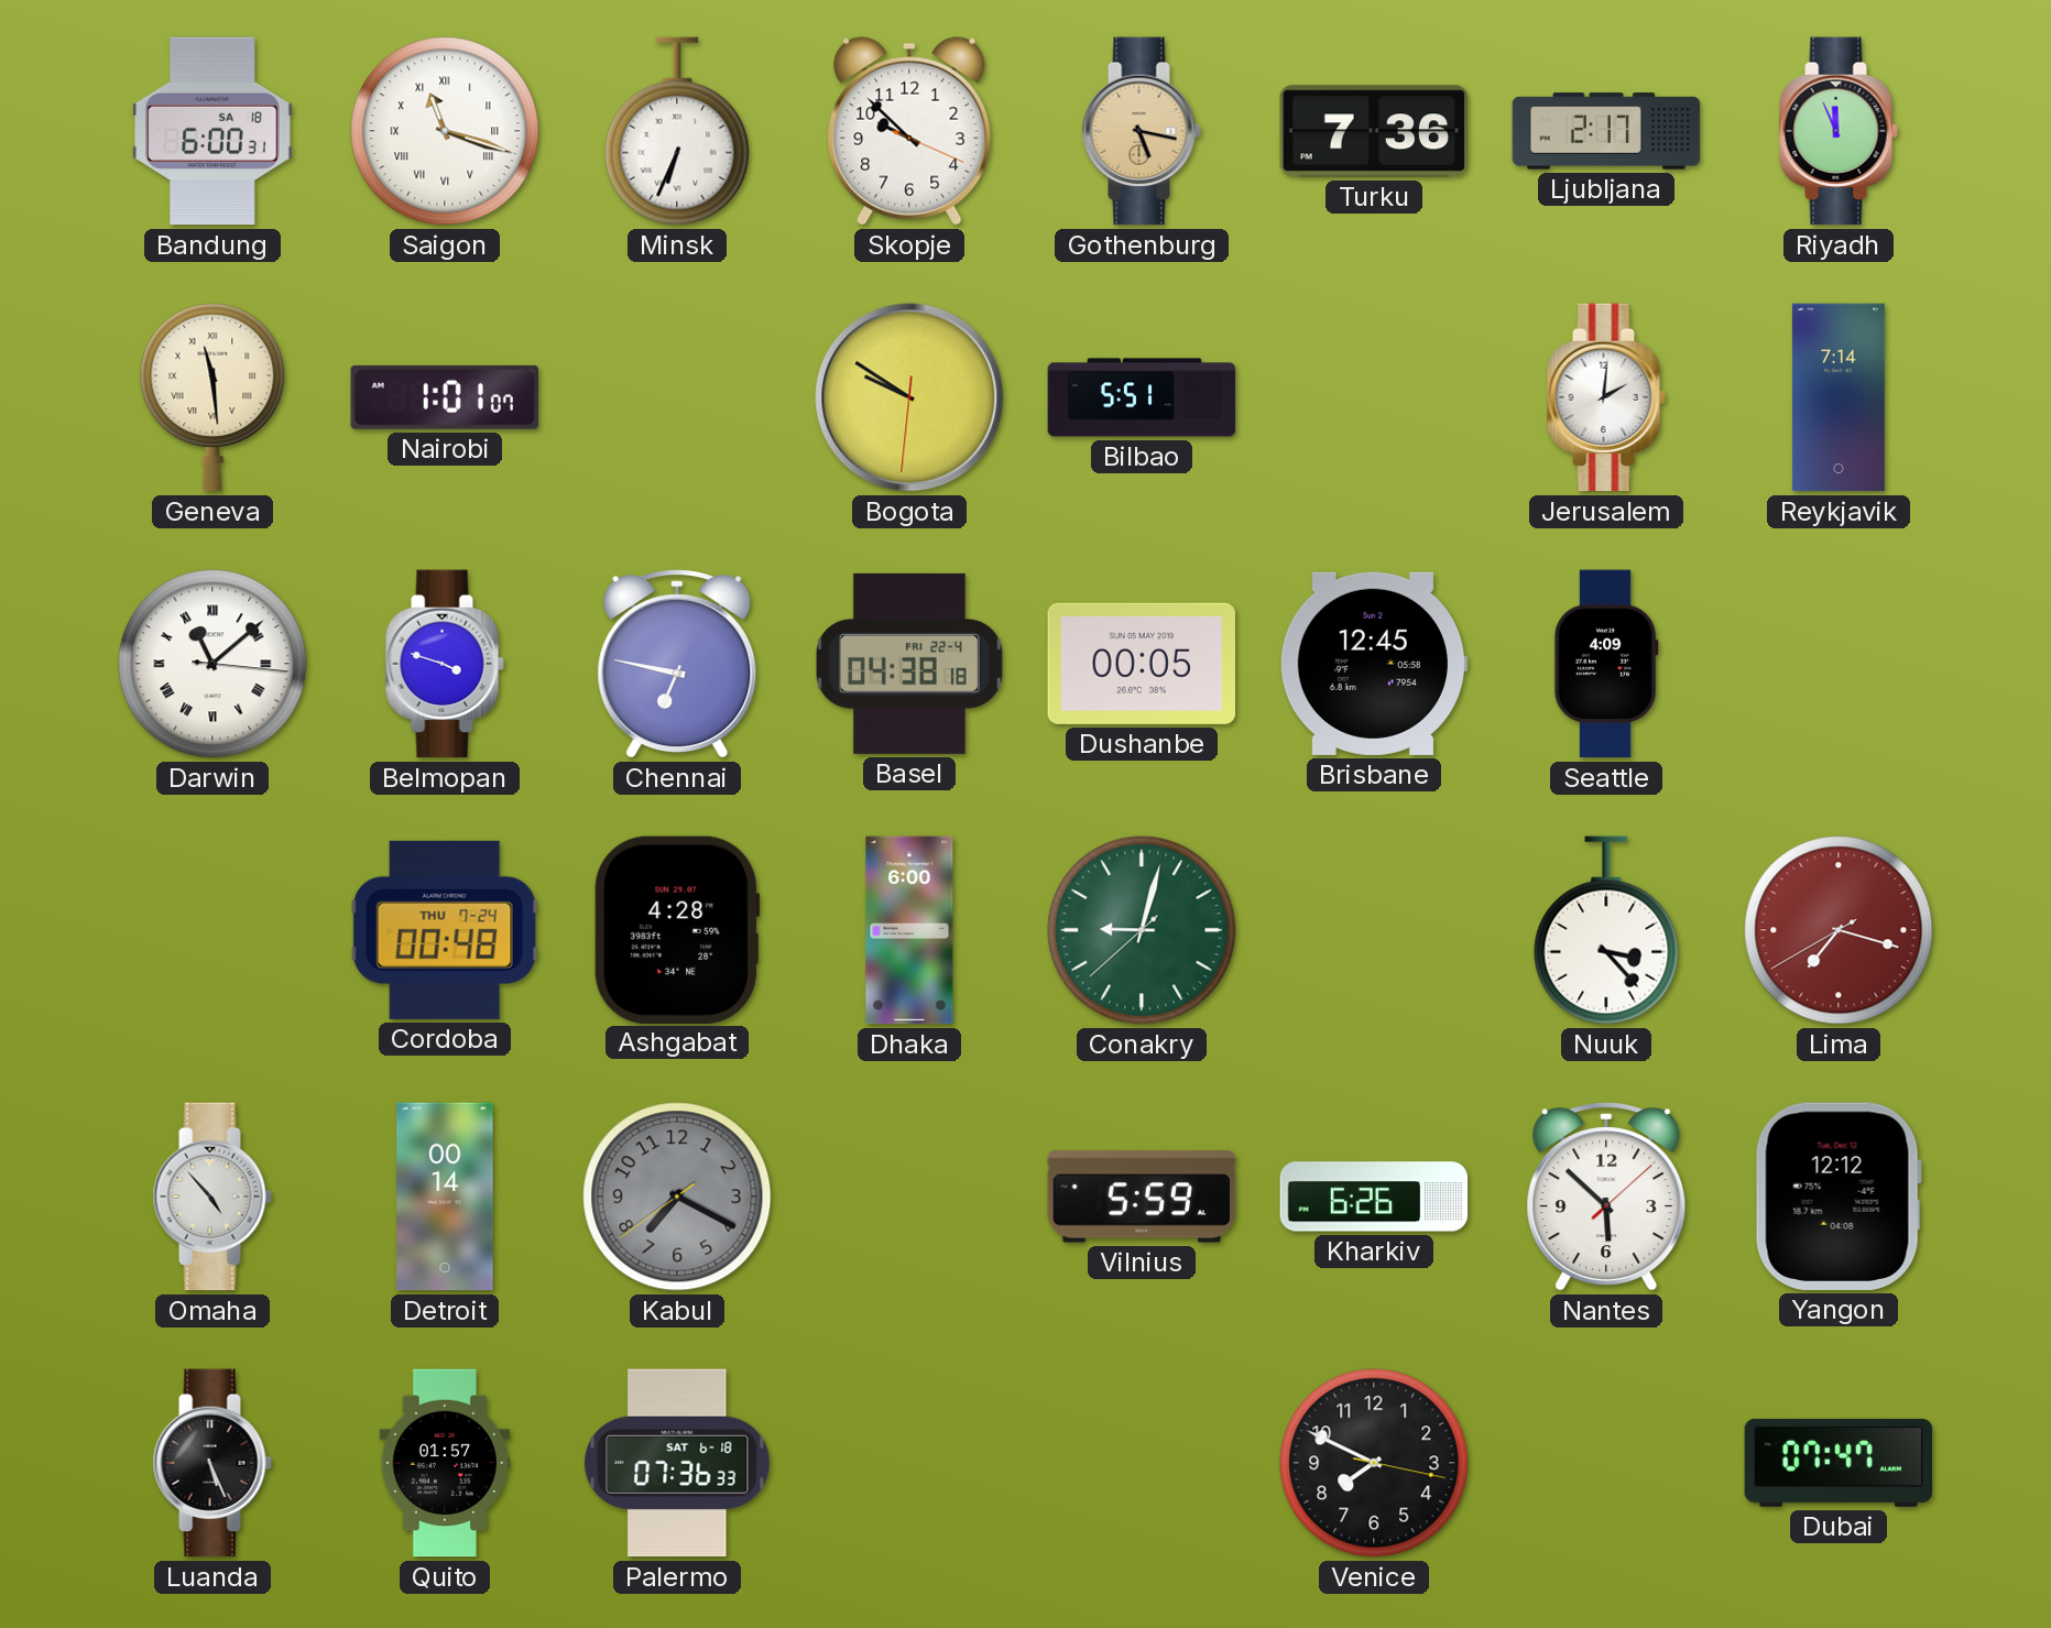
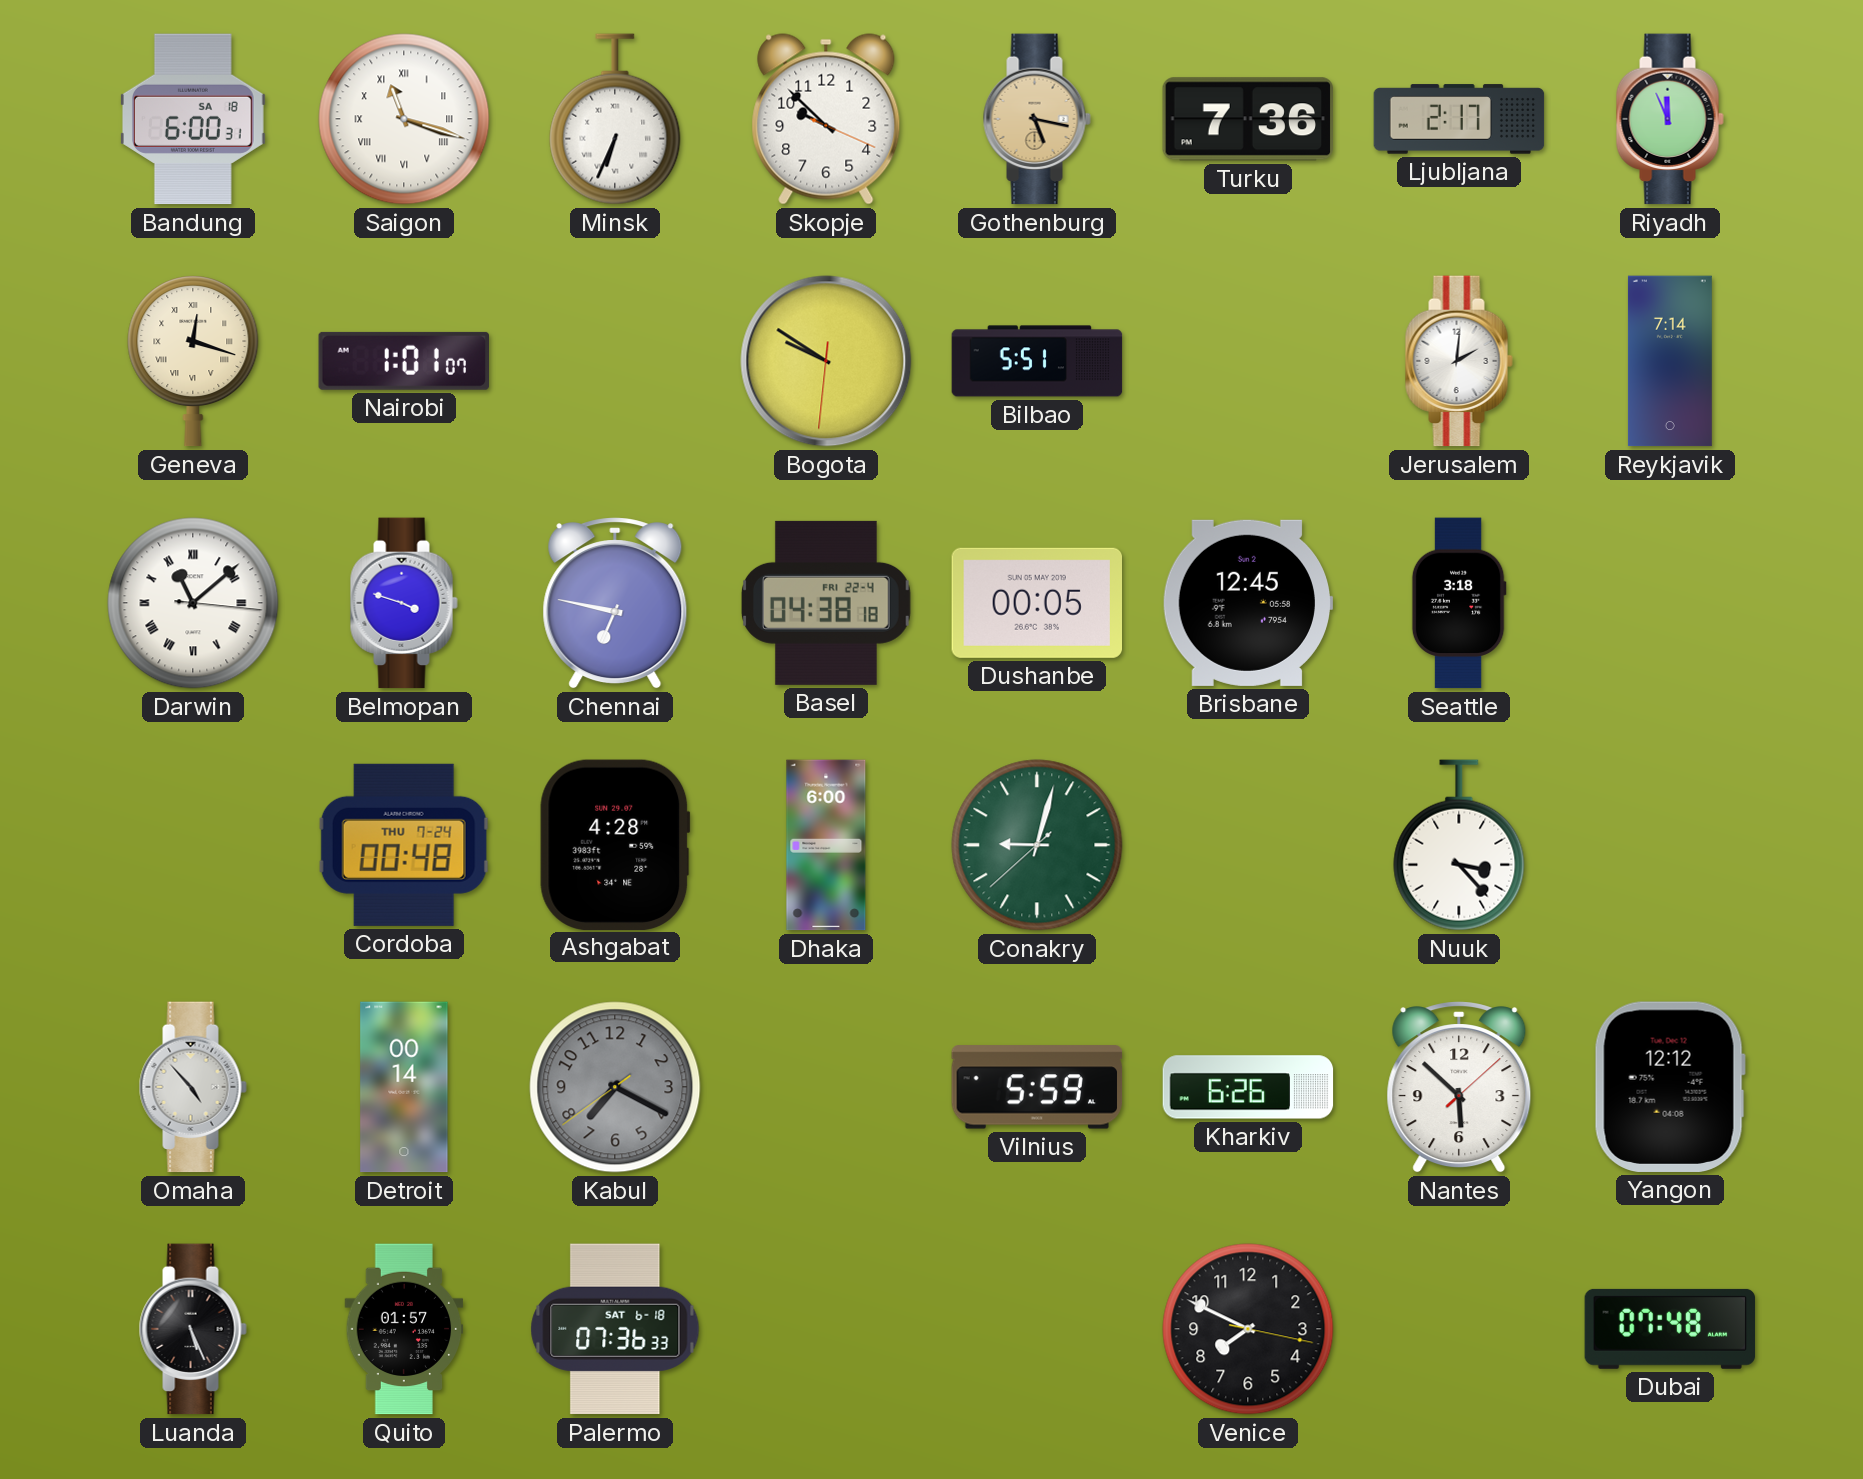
Geneva: 11:29 -> 12:18
Seattle: 4:09 -> 3:18
Lima: 7:17 -> none
Dubai: 07:47 -> 07:48
